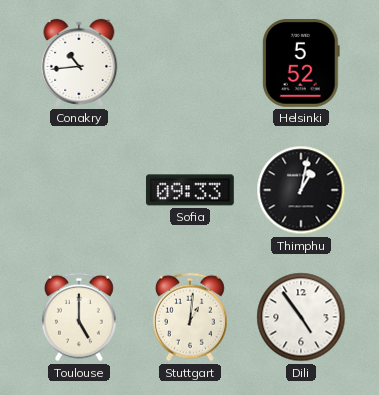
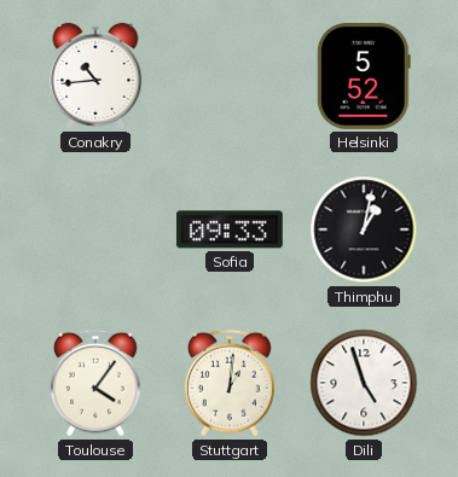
Toulouse: 5:00 -> 4:06
Dili: 4:54 -> 4:57
